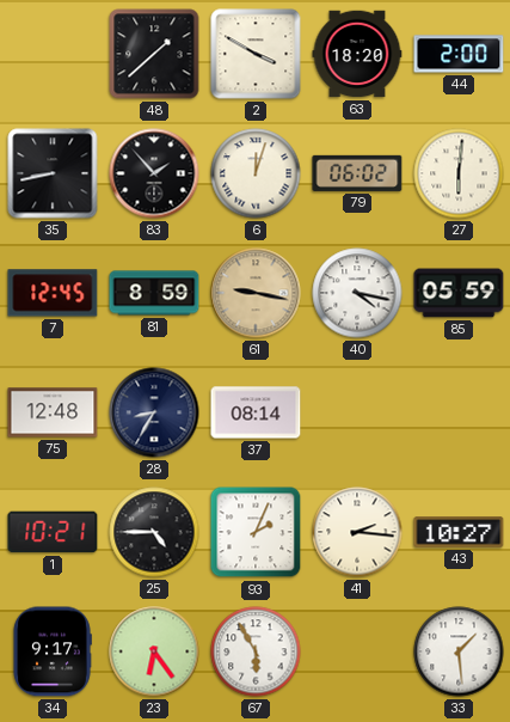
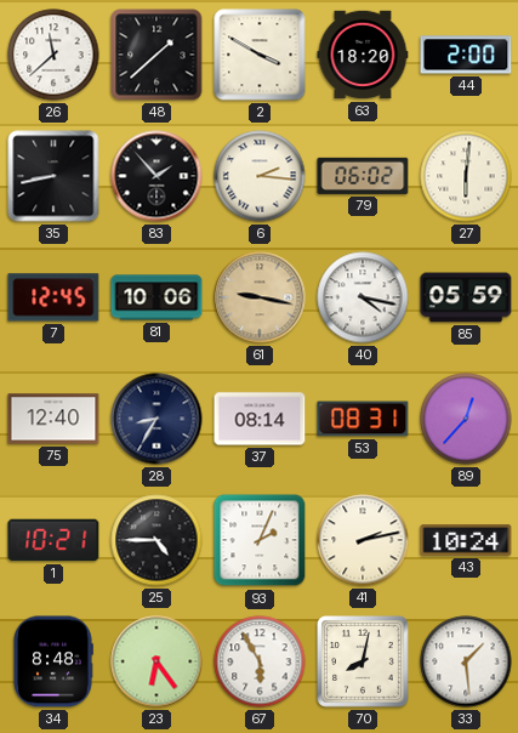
26: none -> 11:38
6: 12:03 -> 2:16
81: 8:59 -> 10:06
75: 12:48 -> 12:40
53: none -> 08:31
89: none -> 12:37
41: 2:16 -> 2:13
43: 10:27 -> 10:24
34: 9:17 -> 8:48
70: none -> 8:02
